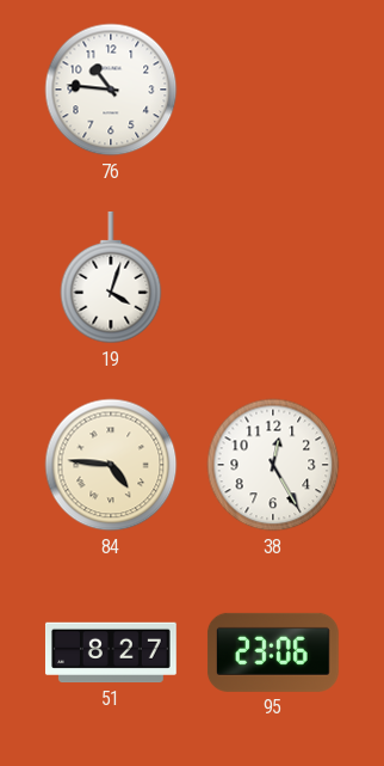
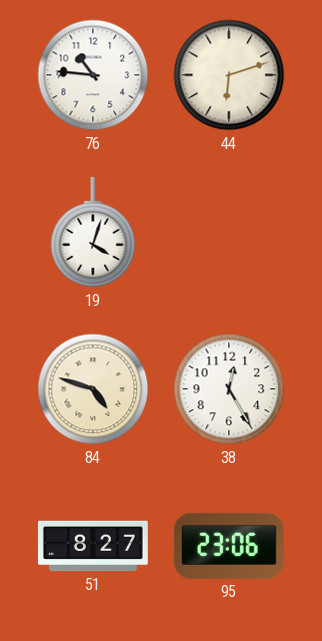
44: none -> 6:12
84: 4:46 -> 4:48
